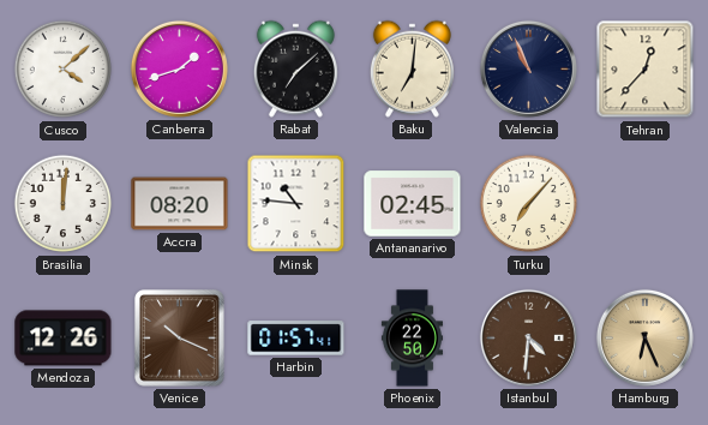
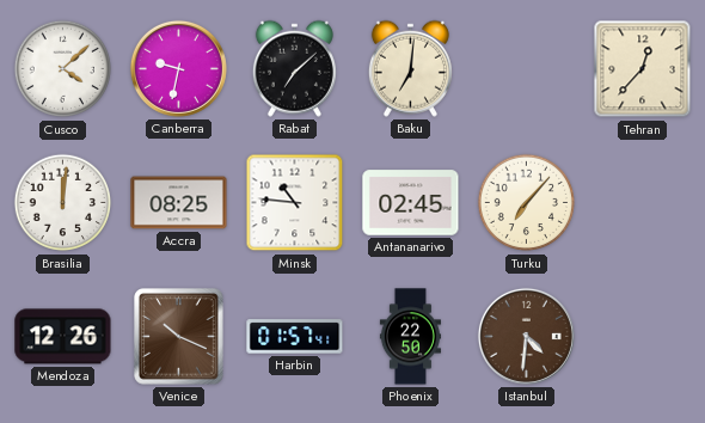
Canberra: 1:42 -> 9:32
Valencia: 10:56 -> none
Accra: 08:20 -> 08:25
Hamburg: 6:26 -> none
